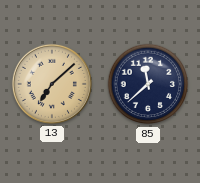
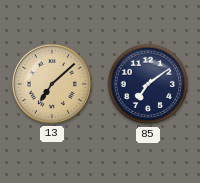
85: 11:38 -> 7:09
